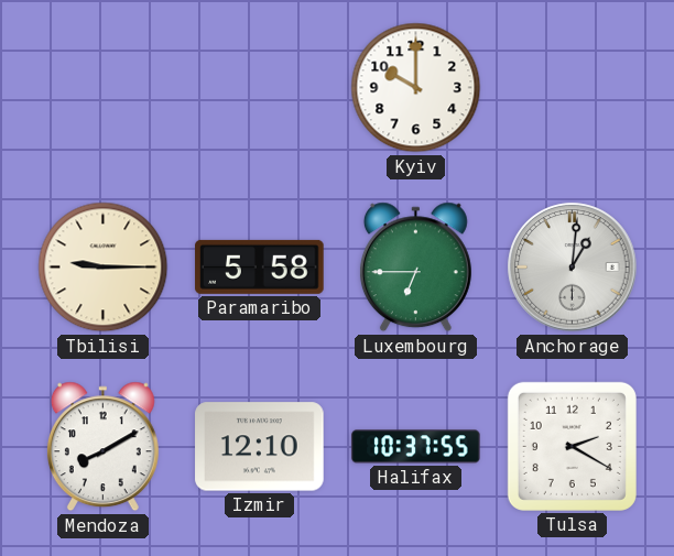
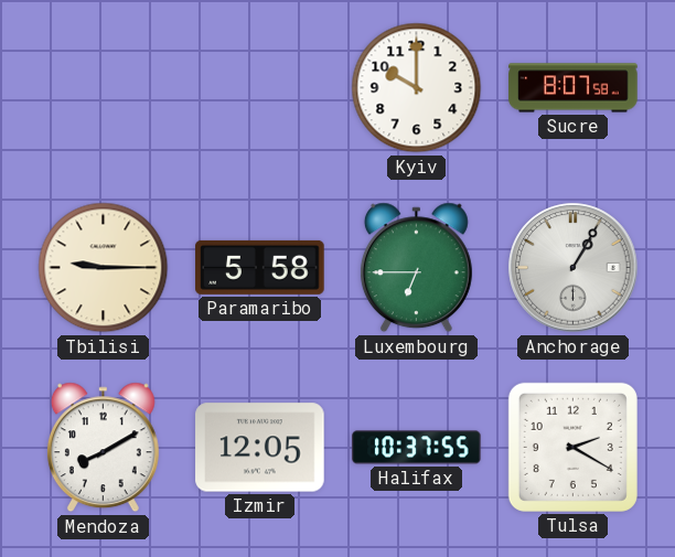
Sucre: none -> 8:07
Anchorage: 1:01 -> 1:05
Izmir: 12:10 -> 12:05
